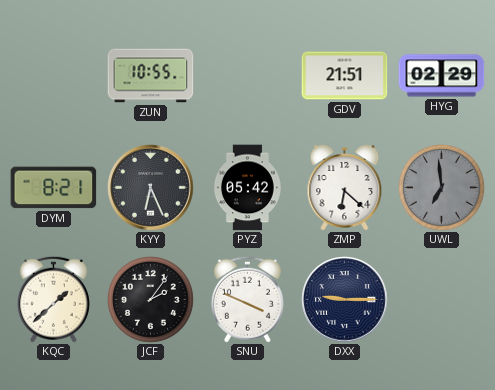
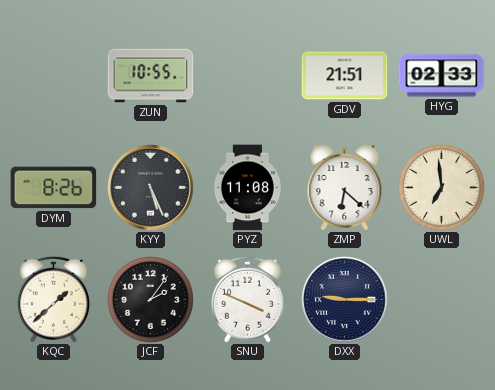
HYG: 02:29 -> 02:33
DYM: 8:21 -> 8:26
KYY: 6:26 -> 5:26
PYZ: 05:42 -> 11:08
UWL dial: grey -> cream
